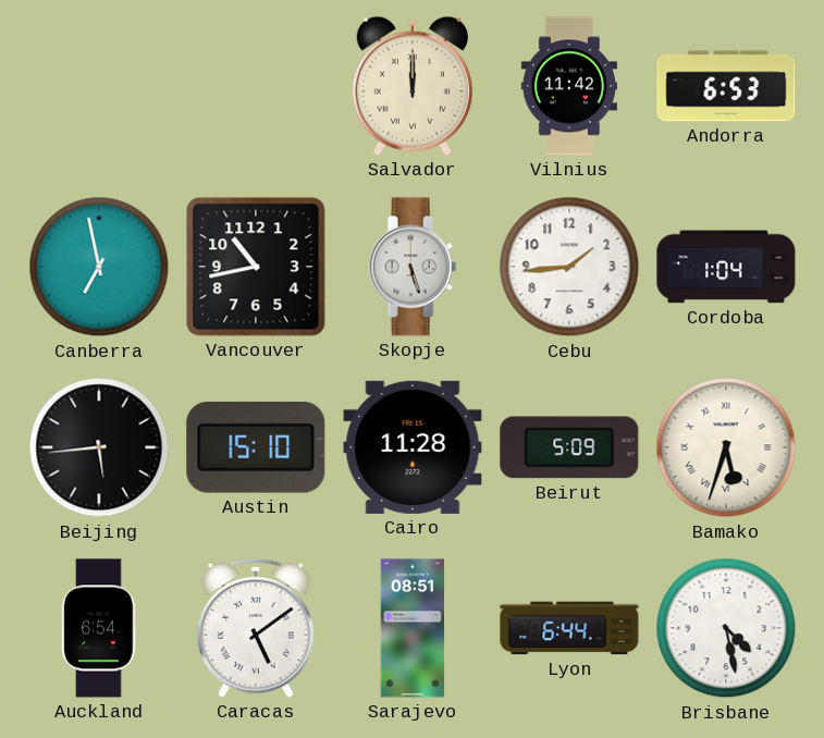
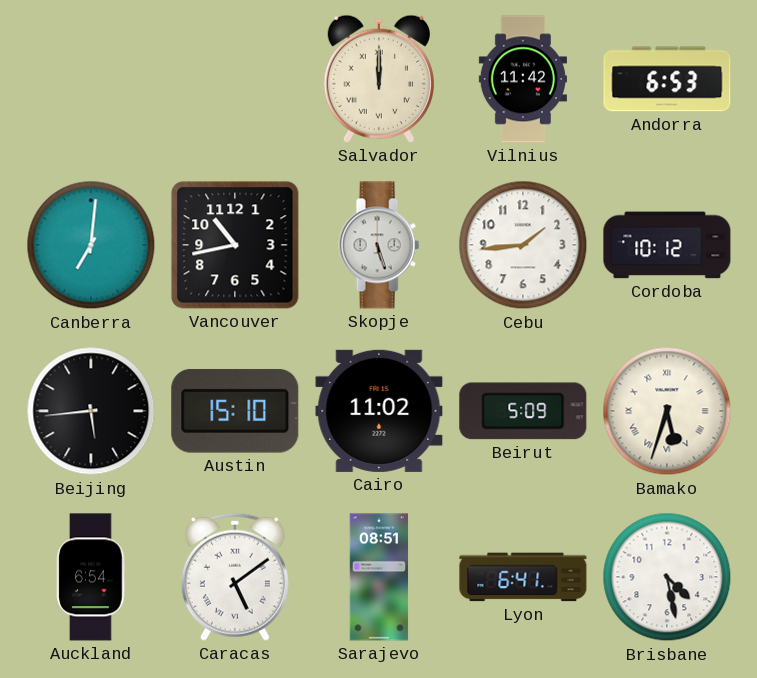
Canberra: 6:58 -> 7:01
Cordoba: 1:04 -> 10:12
Cairo: 11:28 -> 11:02
Lyon: 6:44 -> 6:41
